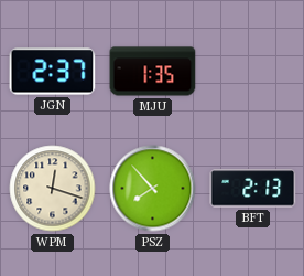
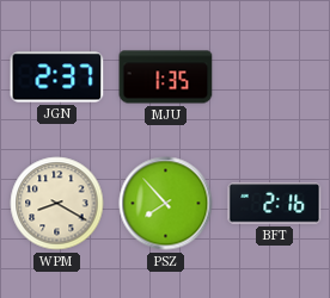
WPM: 12:18 -> 8:20
BFT: 2:13 -> 2:16
